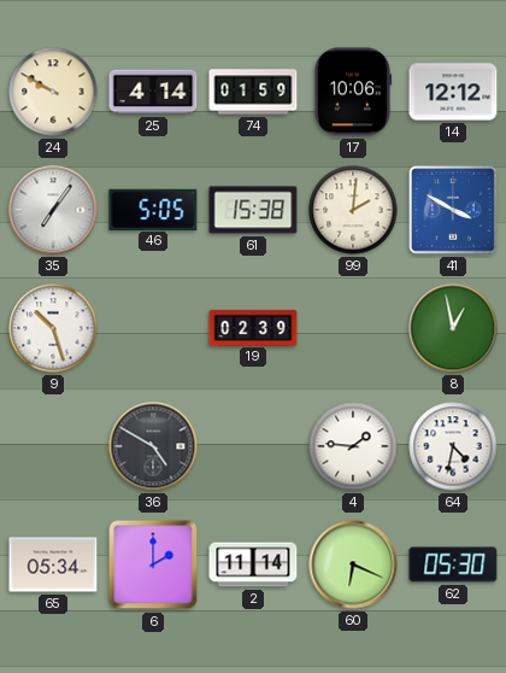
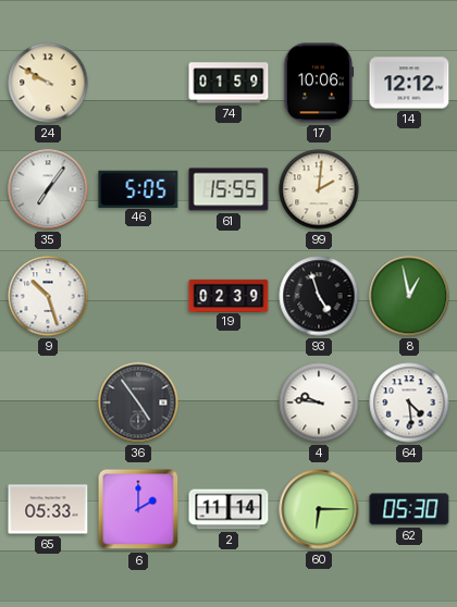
25: 4:14 -> none
61: 15:38 -> 15:55
41: 3:50 -> none
93: none -> 4:57
36: 4:50 -> 4:54
4: 1:46 -> 9:46
64: 4:32 -> 4:29
65: 05:34 -> 05:33
60: 6:19 -> 6:15
